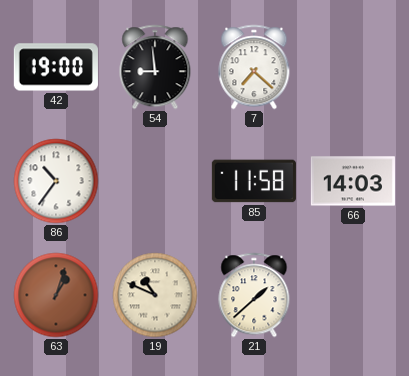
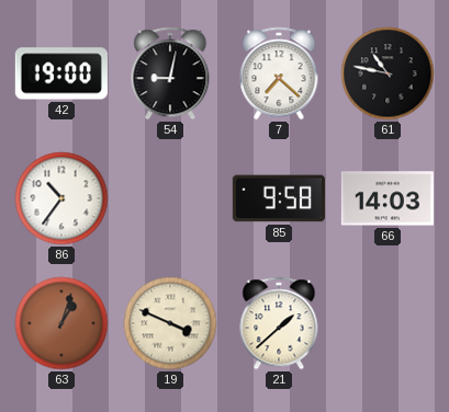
54: 8:59 -> 9:02
61: none -> 10:47
85: 11:58 -> 9:58
19: 10:49 -> 3:49
